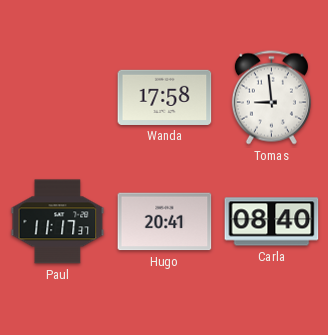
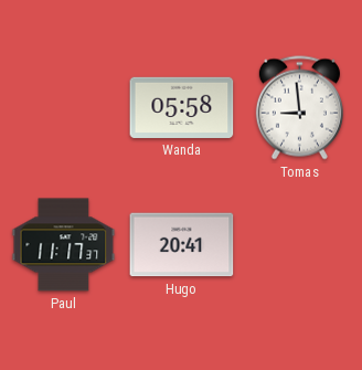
Wanda: 17:58 -> 05:58
Carla: 08:40 -> none
